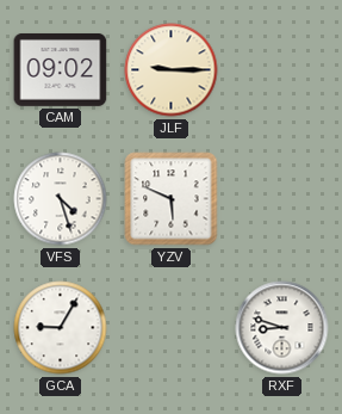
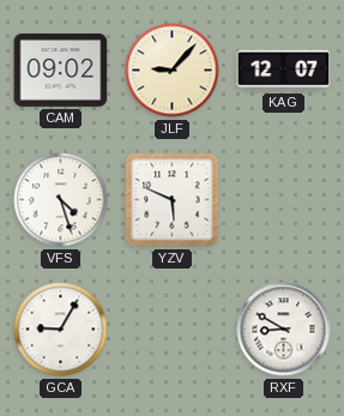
JLF: 9:15 -> 9:07
KAG: none -> 12:07
RXF: 8:48 -> 8:50
